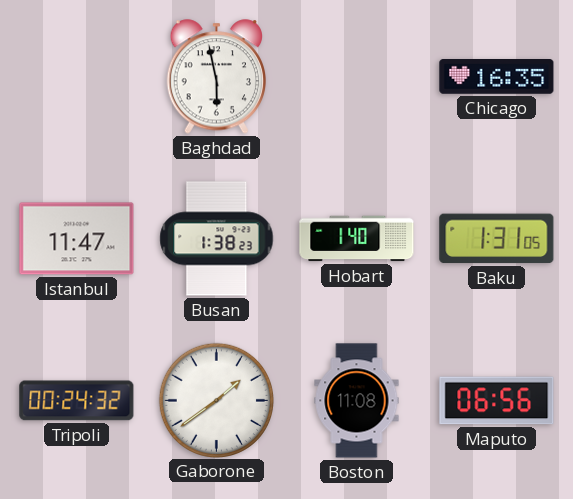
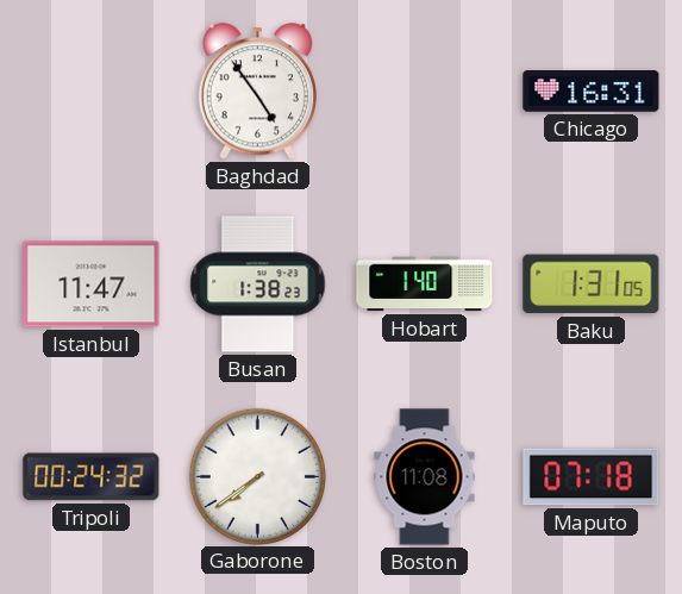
Baghdad: 5:58 -> 4:54
Chicago: 16:35 -> 16:31
Gaborone: 1:39 -> 7:39
Maputo: 06:56 -> 07:18
